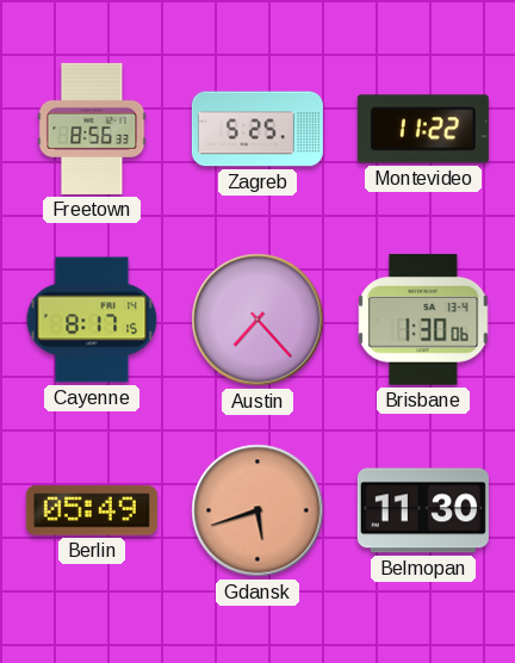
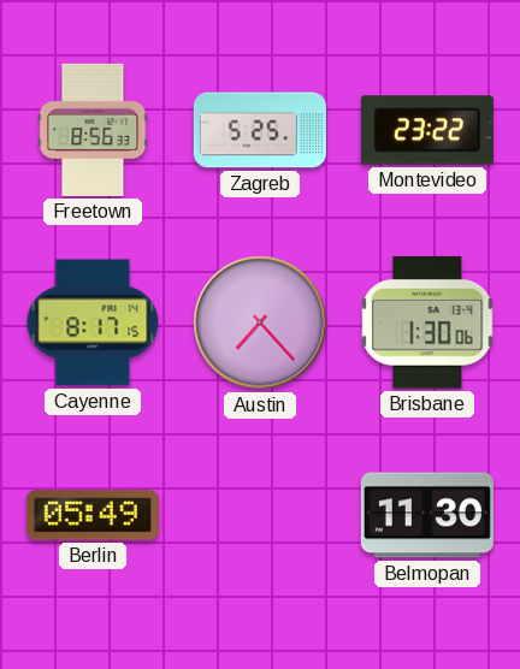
Montevideo: 11:22 -> 23:22
Gdansk: 5:42 -> none
